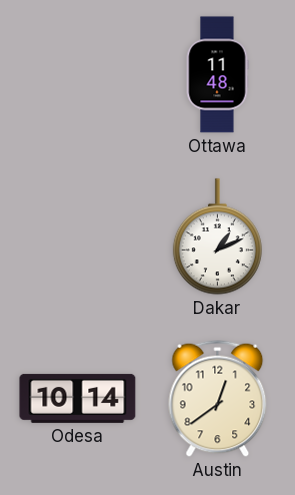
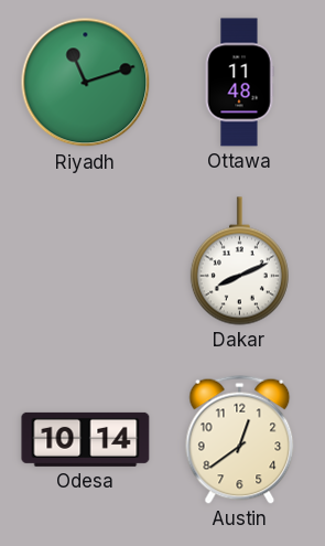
Riyadh: none -> 11:12
Dakar: 1:11 -> 8:11
